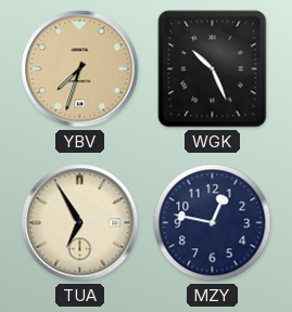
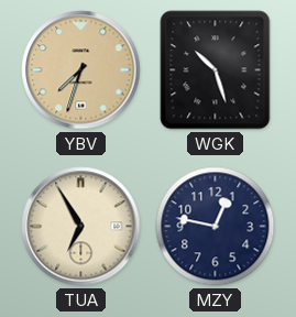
WGK: 10:26 -> 10:27
